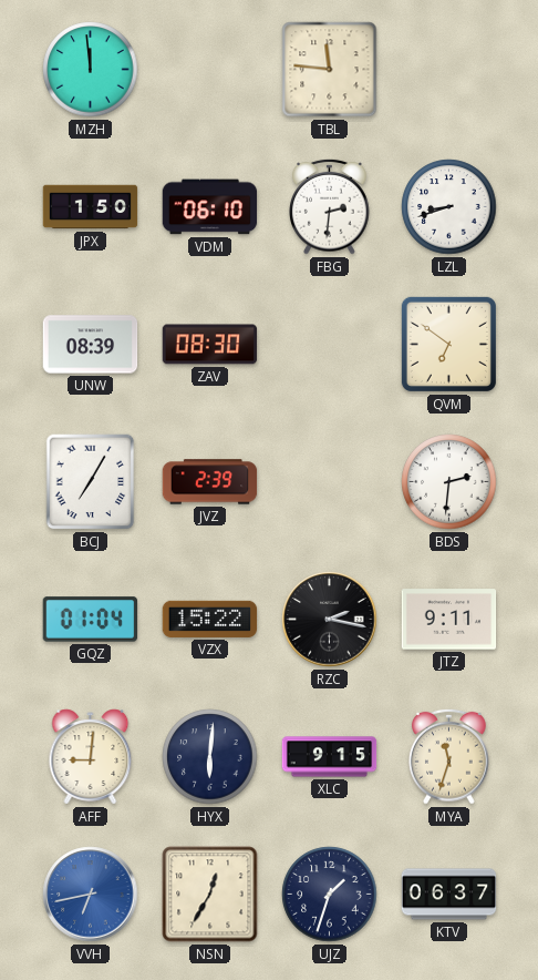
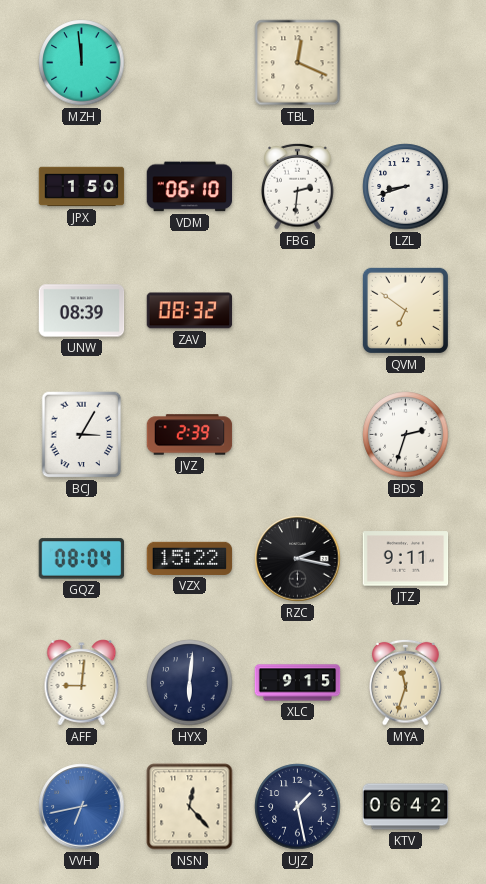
TBL: 11:46 -> 12:19
ZAV: 08:30 -> 08:32
BCJ: 7:05 -> 3:05
BDS: 2:31 -> 2:33
GQZ: 01:04 -> 08:04
NSN: 12:35 -> 12:23
UJZ: 1:33 -> 1:28
KTV: 06:37 -> 06:42
